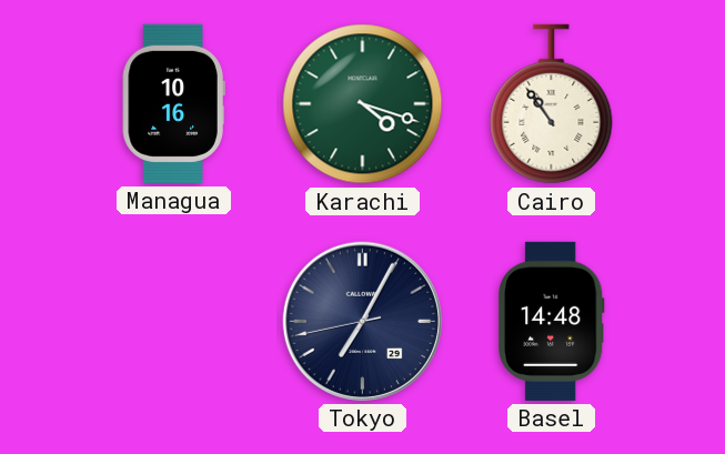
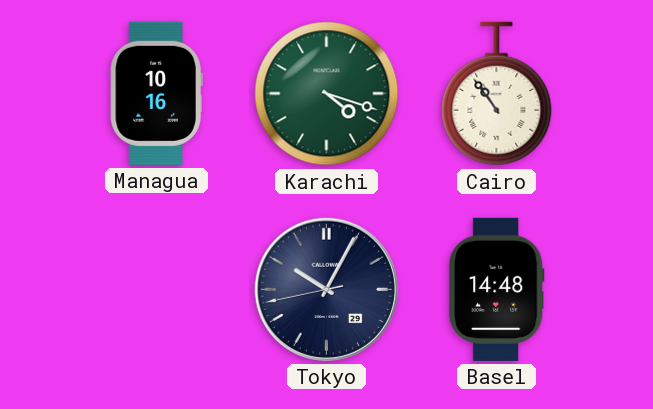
Tokyo: 7:04 -> 10:04
